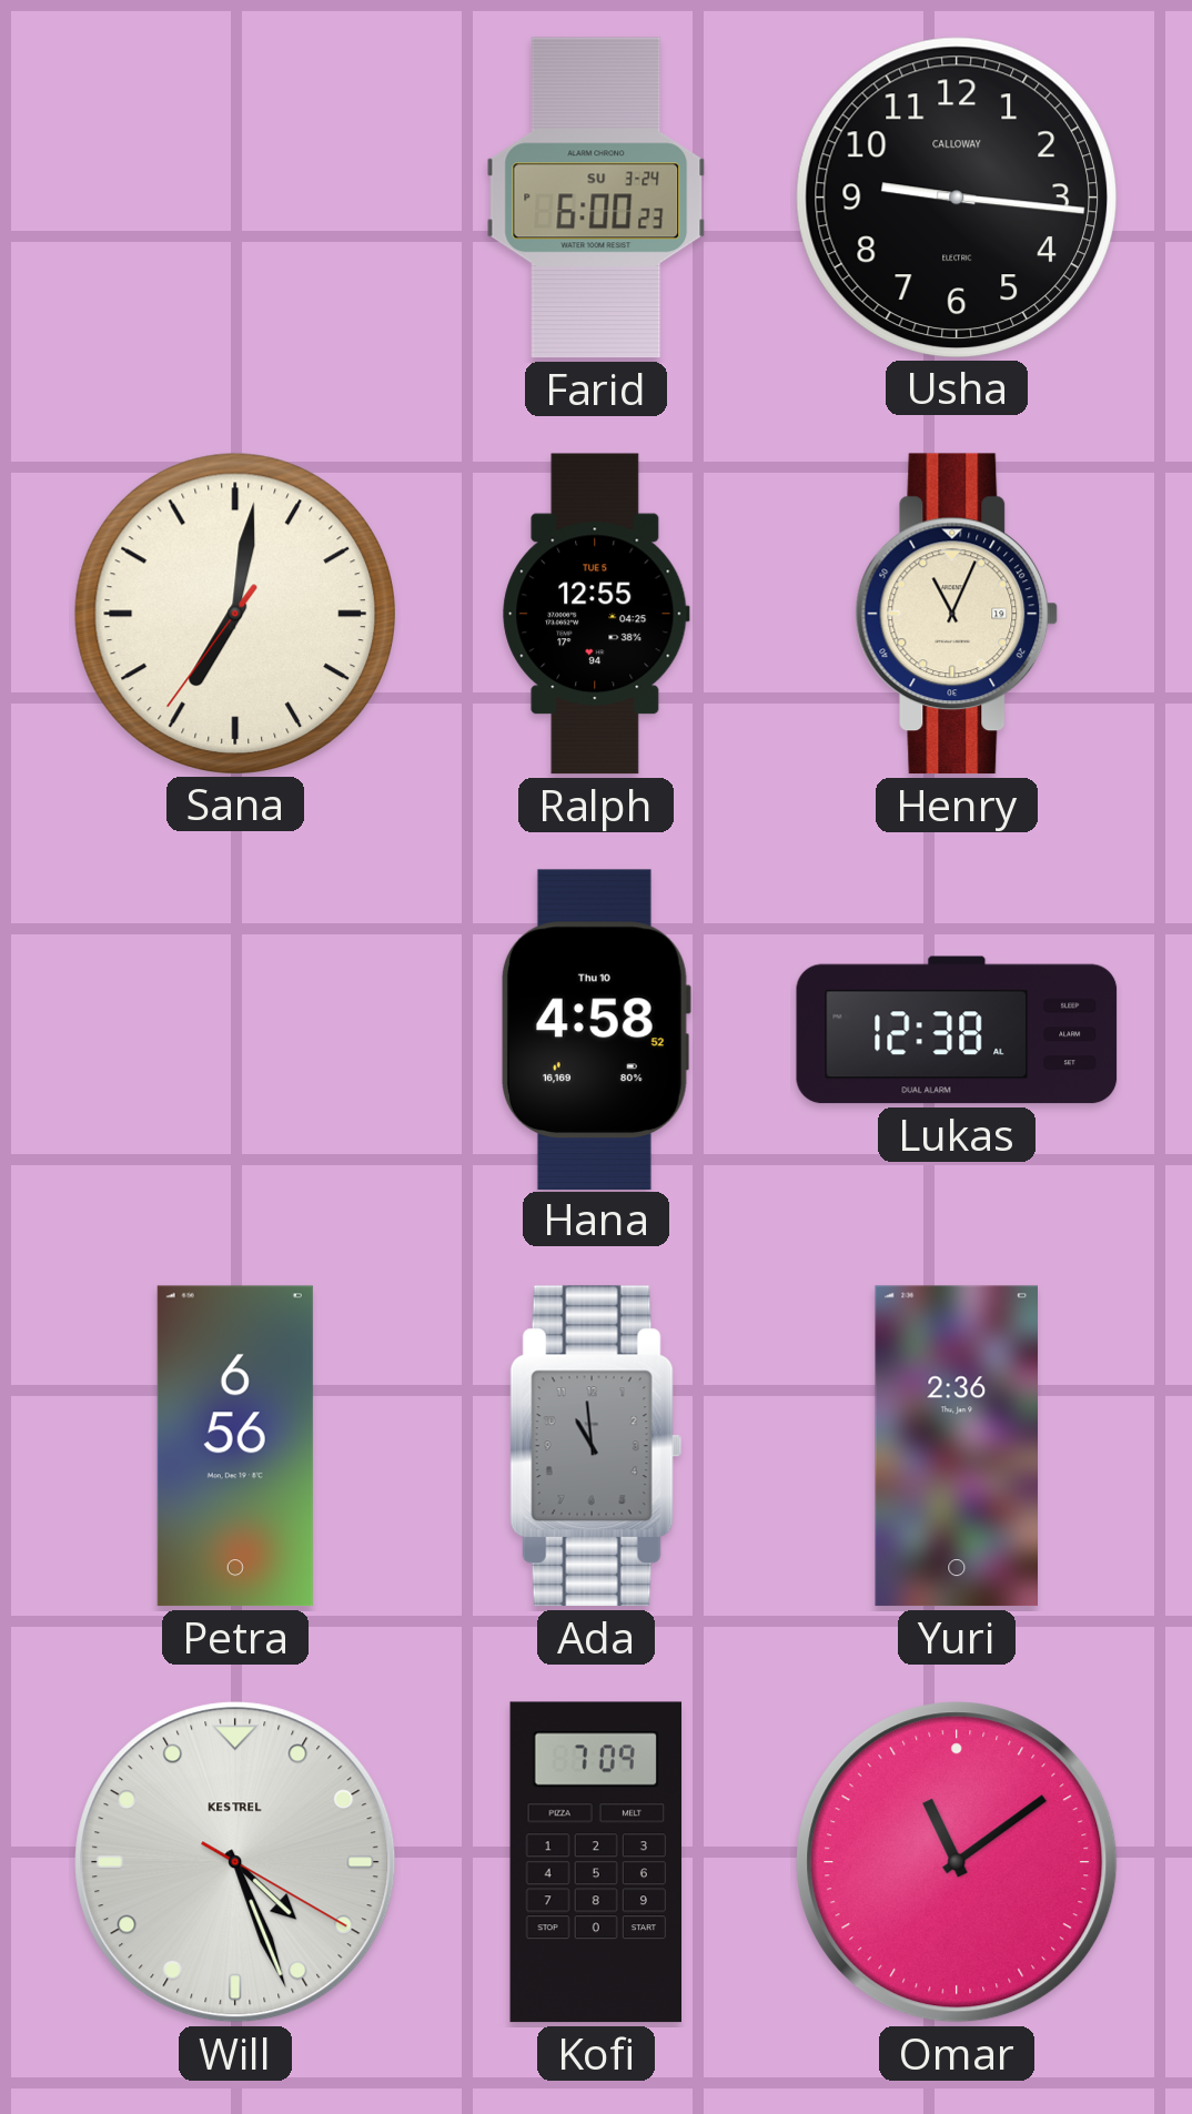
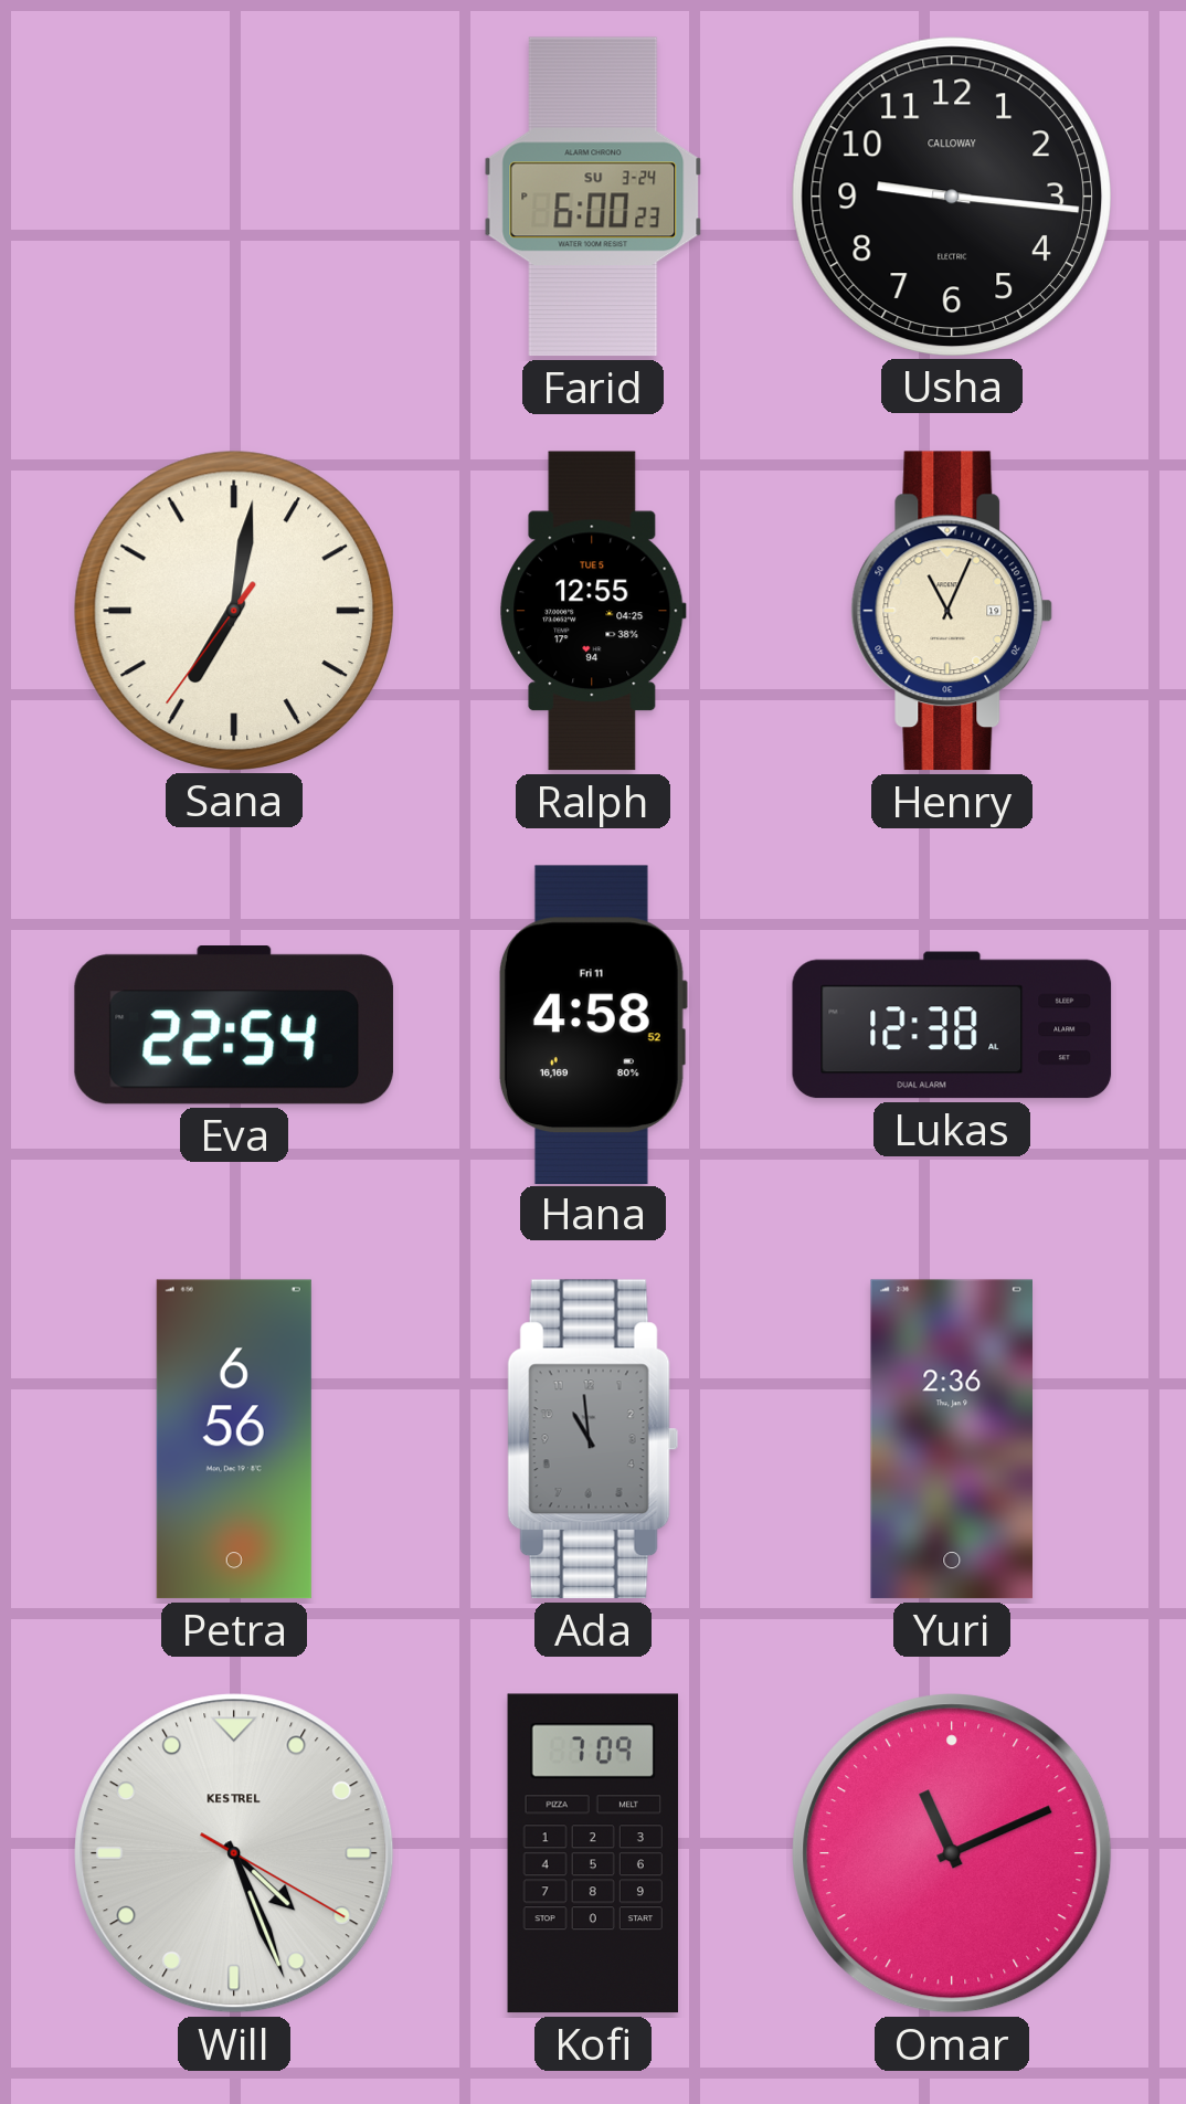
Eva: none -> 22:54
Hana date: Thu 10 -> Fri 11
Omar: 11:09 -> 11:11
